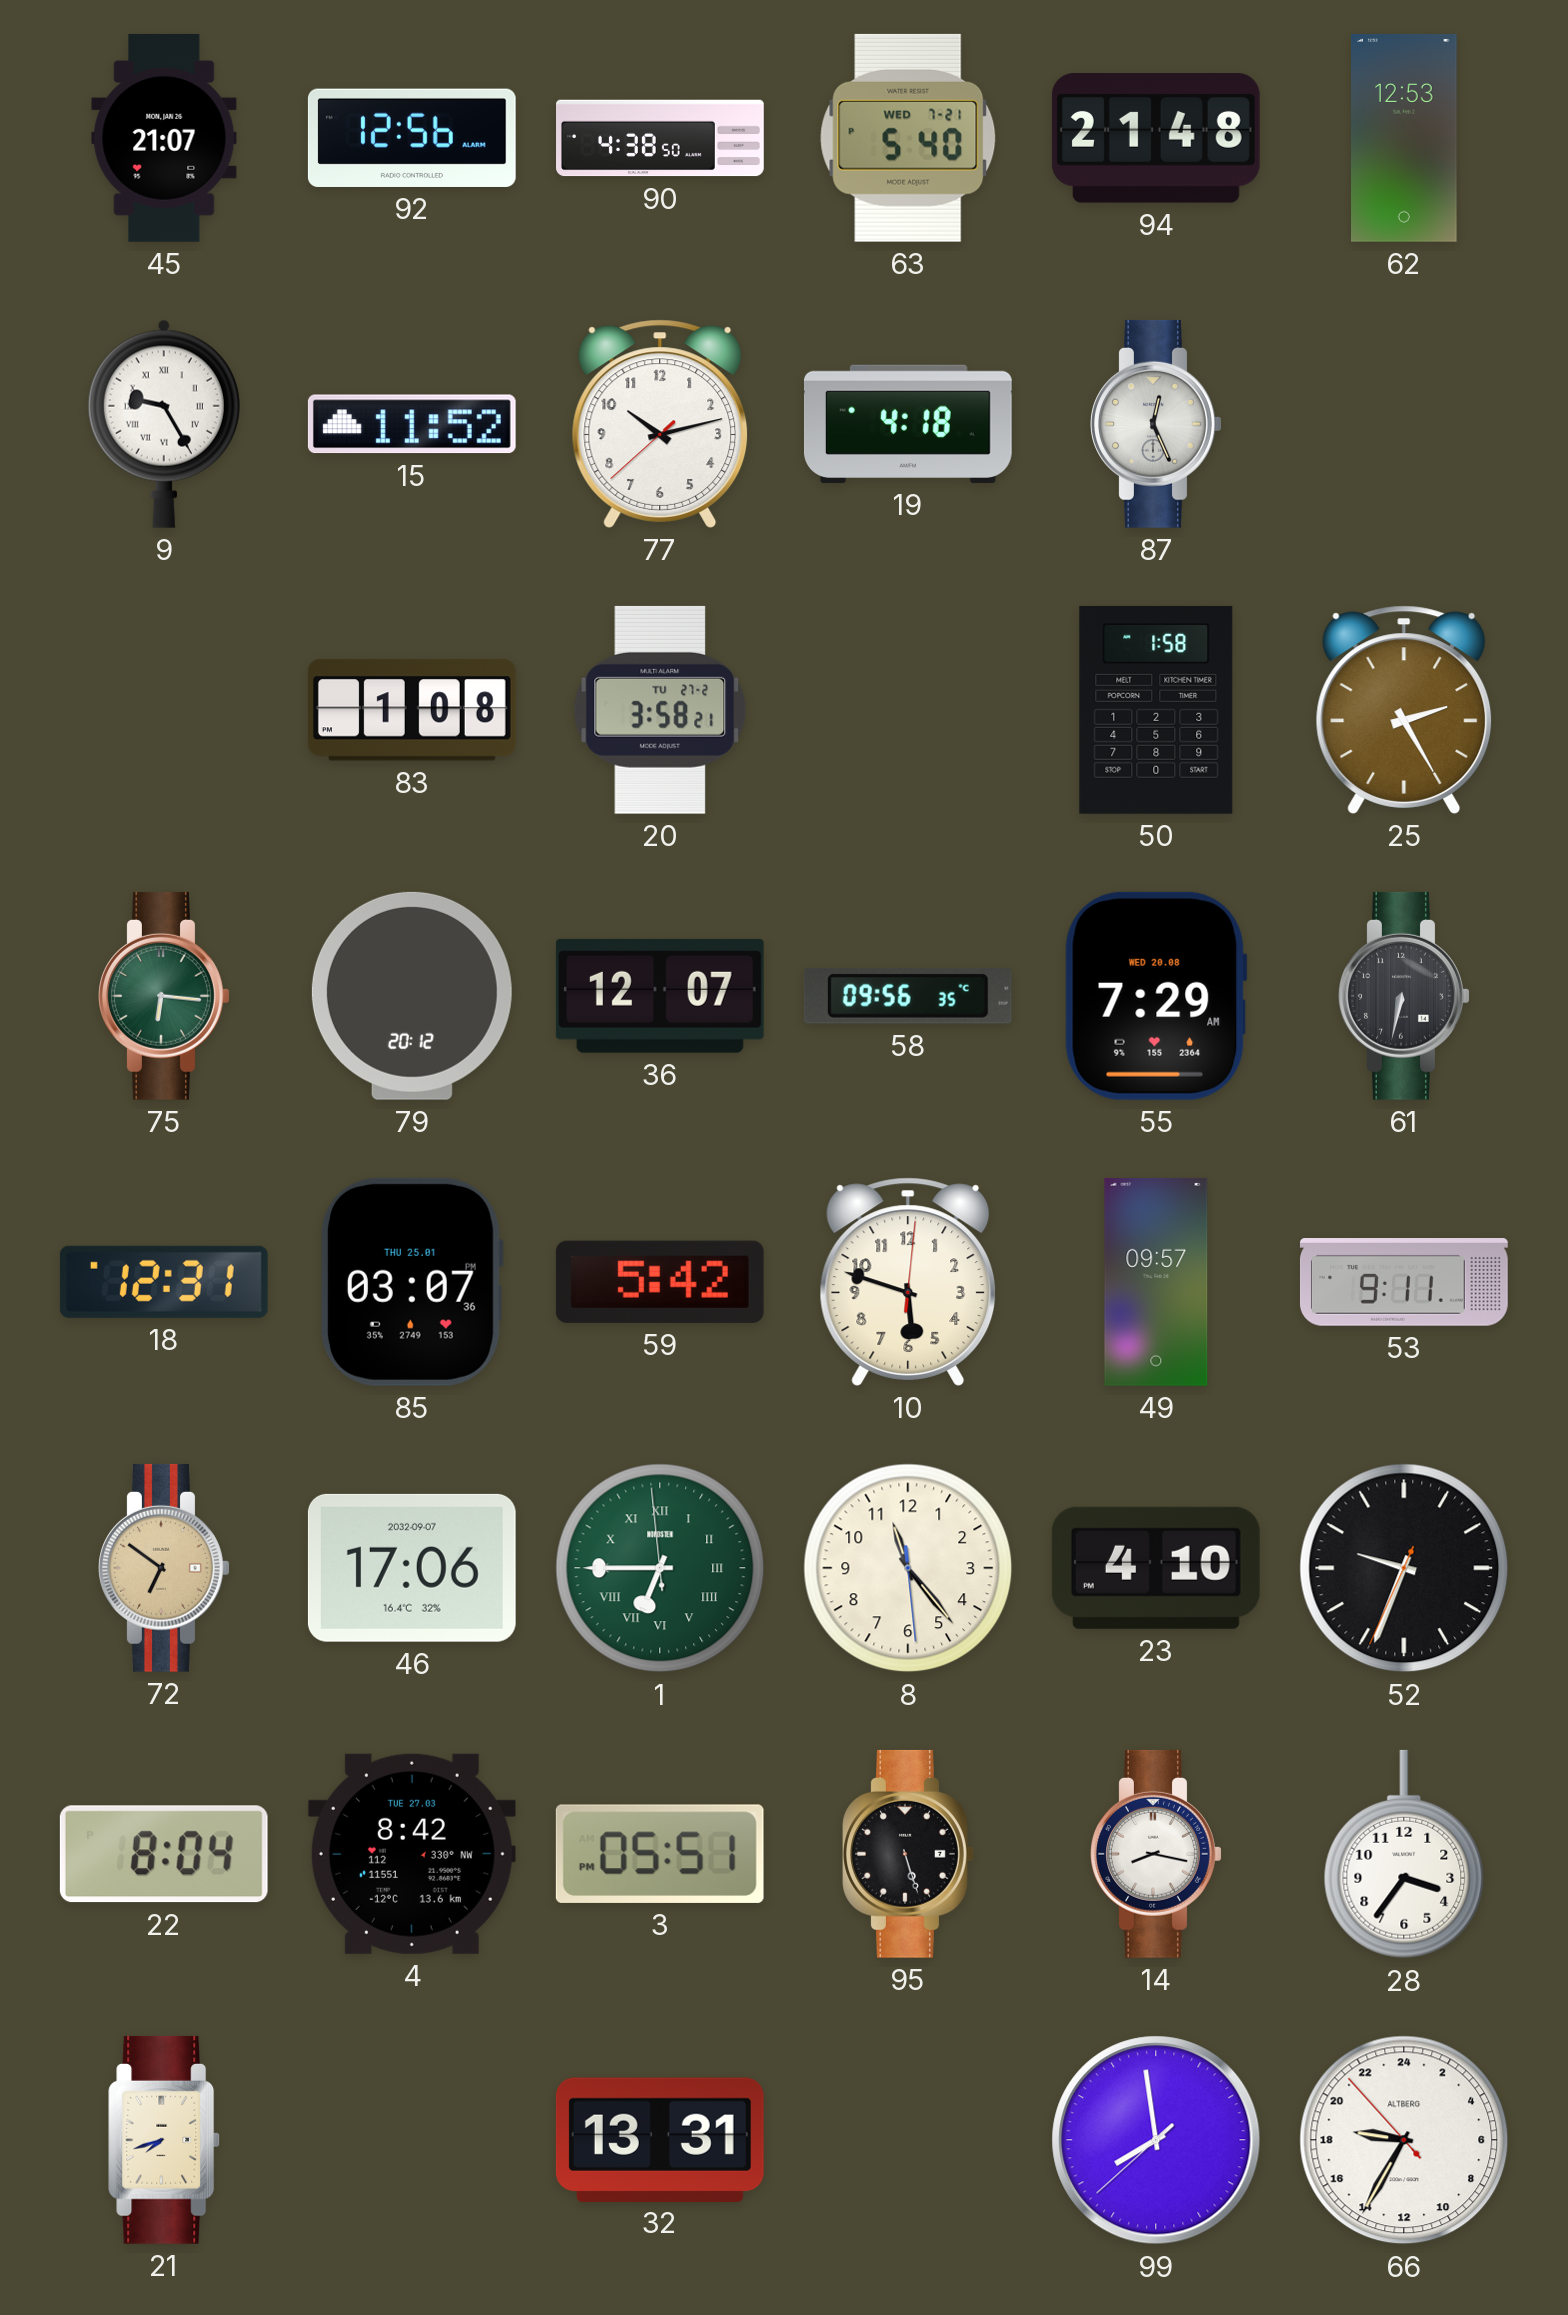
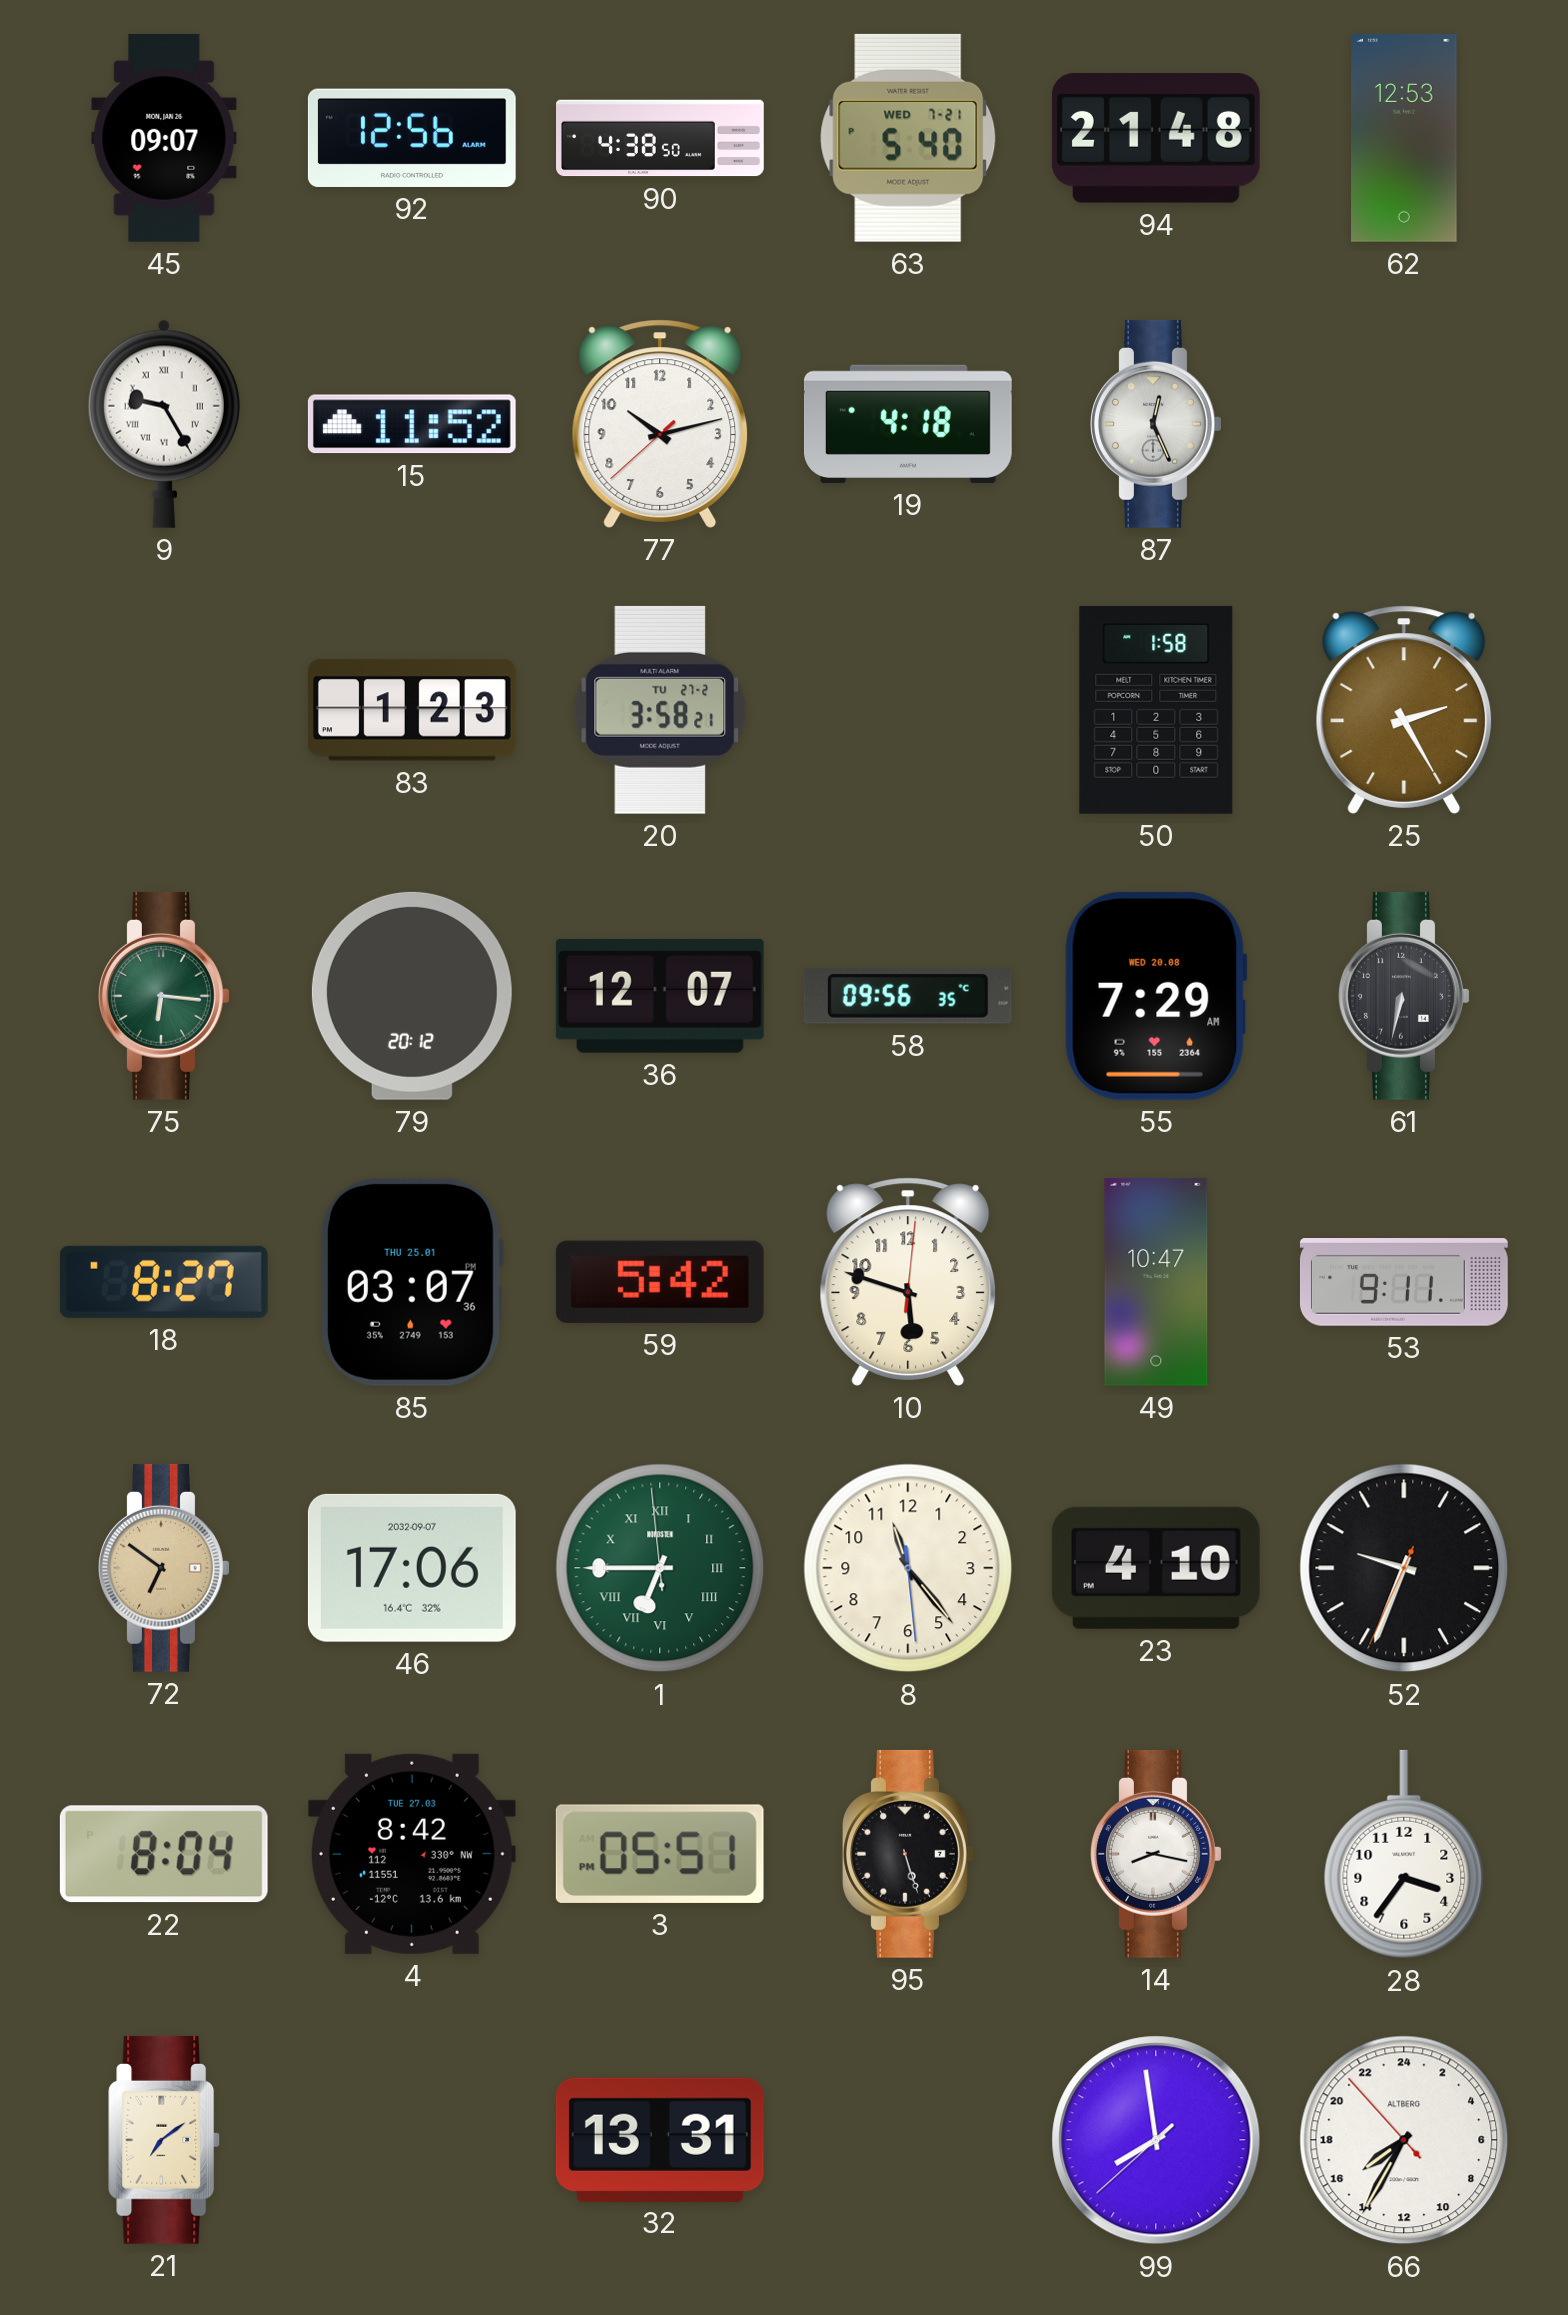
45: 21:07 -> 09:07
83: 1:08 -> 1:23
18: 12:31 -> 8:27
49: 09:57 -> 10:47
21: 7:42 -> 7:09
66: 18:34 -> 15:34
